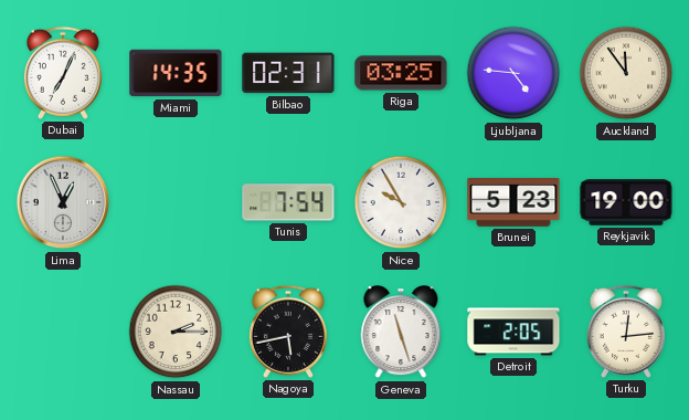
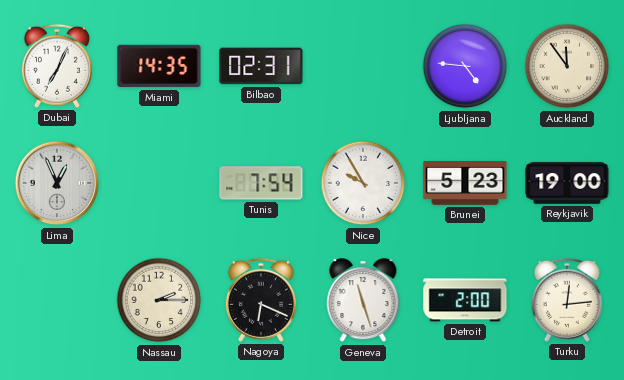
Riga: 03:25 -> none
Nagoya: 5:43 -> 6:19
Detroit: 2:05 -> 2:00
